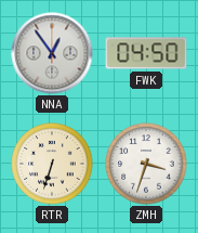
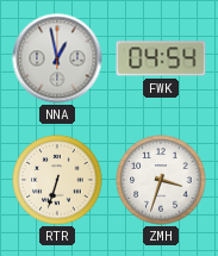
NNA: 12:54 -> 12:58
FWK: 04:50 -> 04:54
